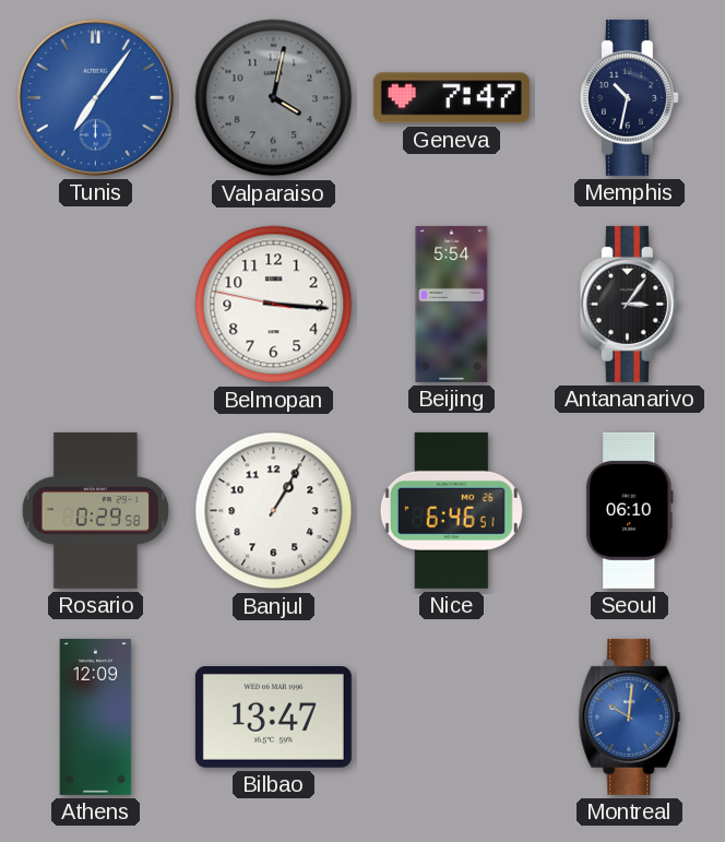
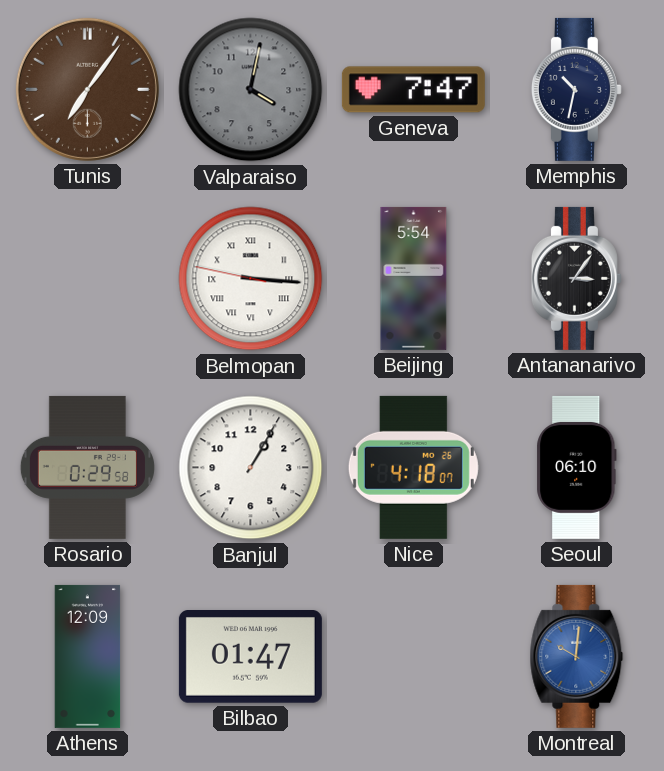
Tunis dial: blue -> brown
Belmopan numerals: Arabic -> Roman
Nice: 6:46 -> 4:18
Bilbao: 13:47 -> 01:47
